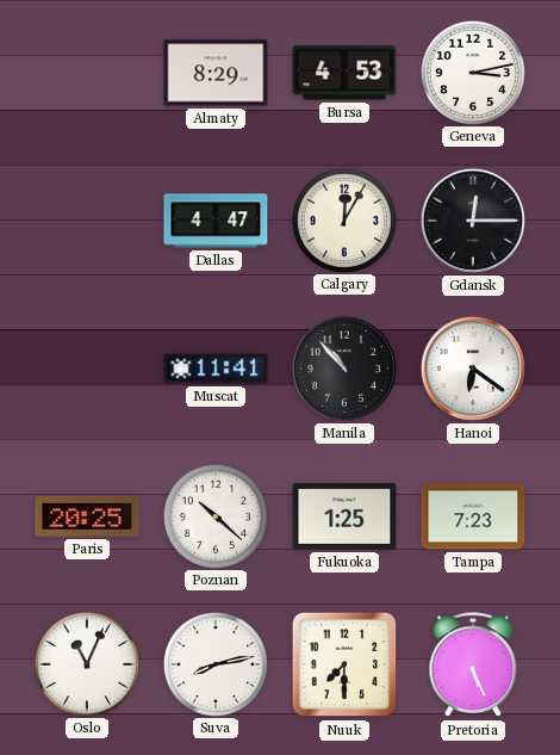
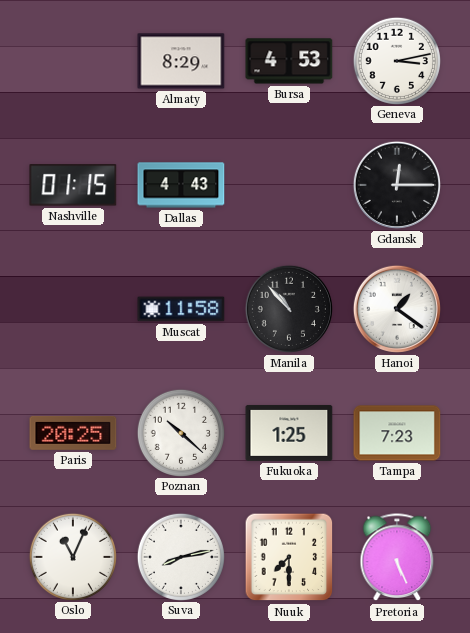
Nashville: none -> 01:15
Dallas: 4:47 -> 4:43
Calgary: 12:05 -> none
Muscat: 11:41 -> 11:58
Hanoi: 6:21 -> 1:21
